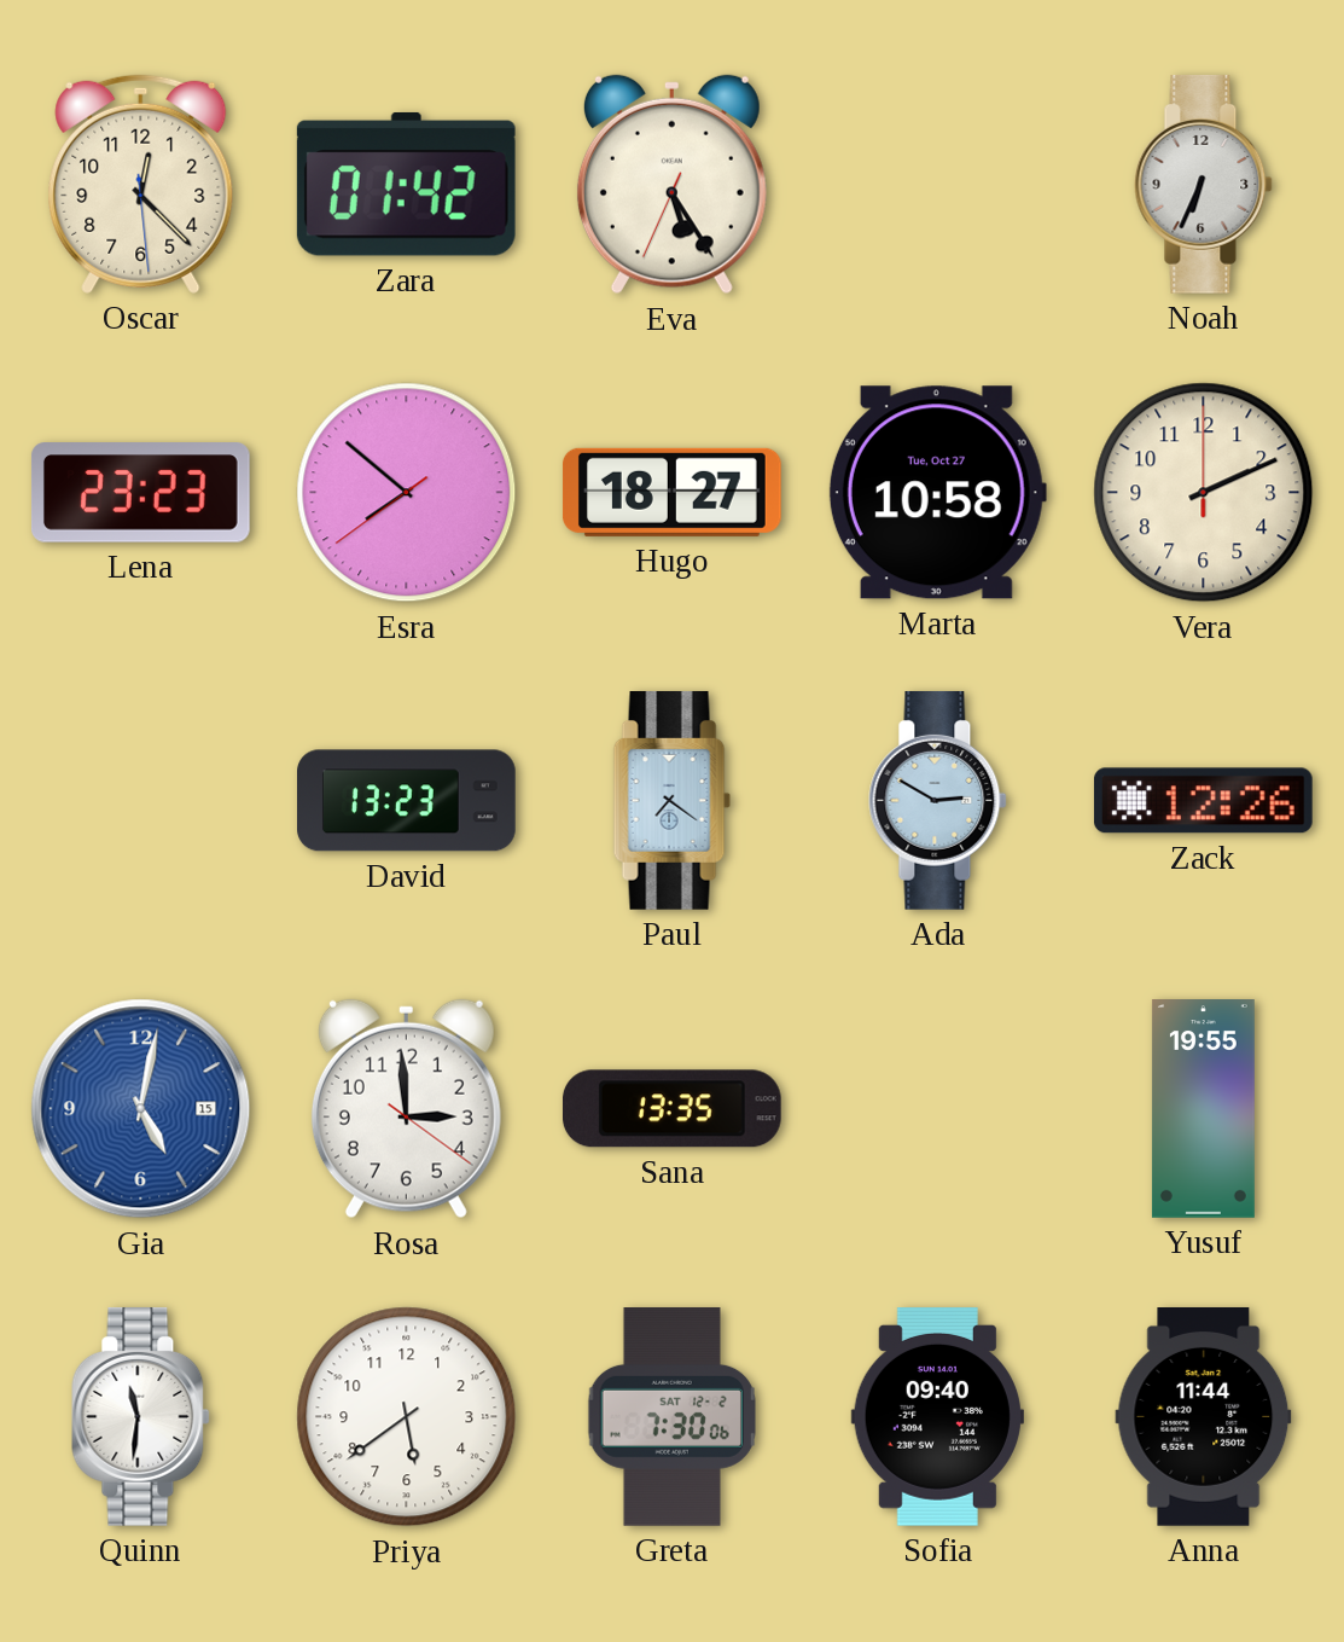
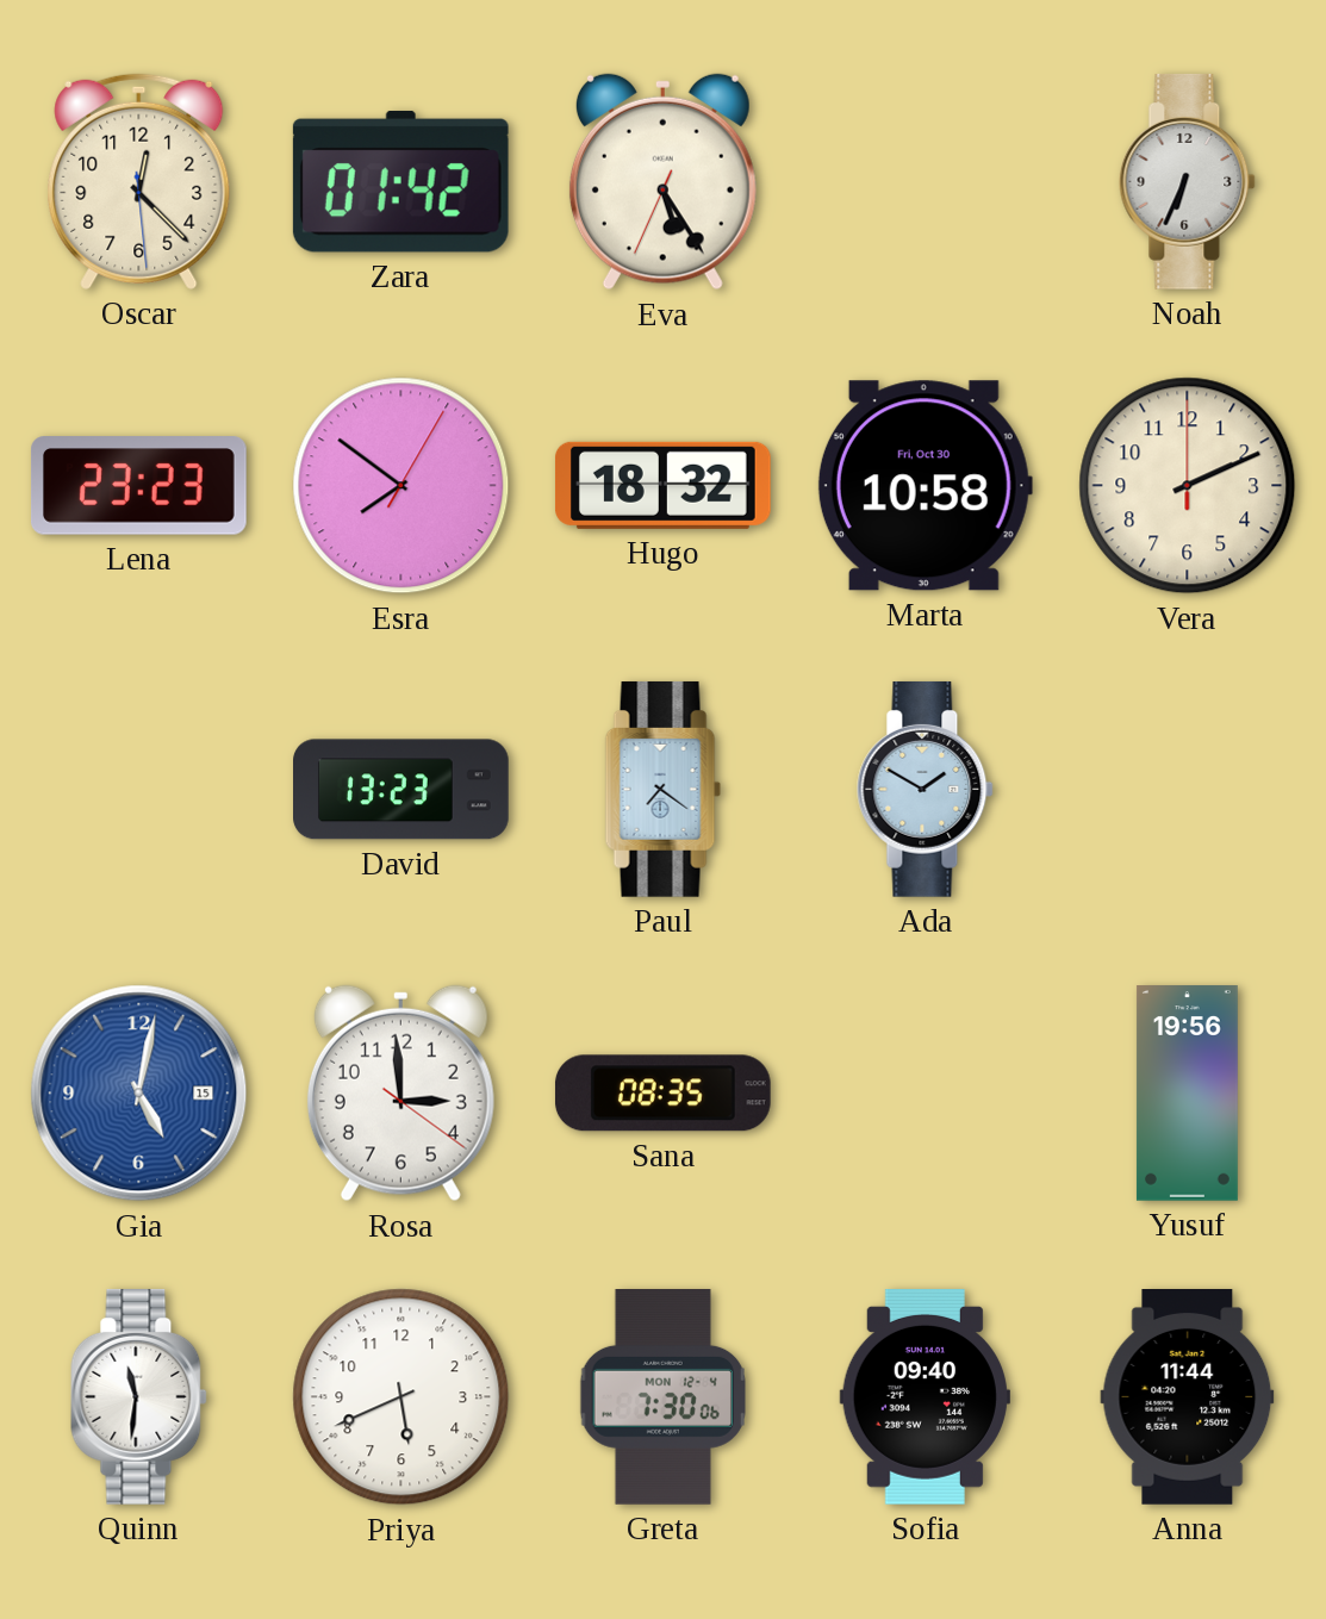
Esra: 7:51:39 -> 7:51:05
Hugo: 18:27 -> 18:32
Marta date: Tue, Oct 27 -> Fri, Oct 30
Ada: 2:50 -> 1:50
Zack: 12:26 -> none
Sana: 13:35 -> 08:35
Yusuf: 19:55 -> 19:56
Priya: 5:39 -> 5:41
Greta date: SAT 12-2 -> MON 12-4
